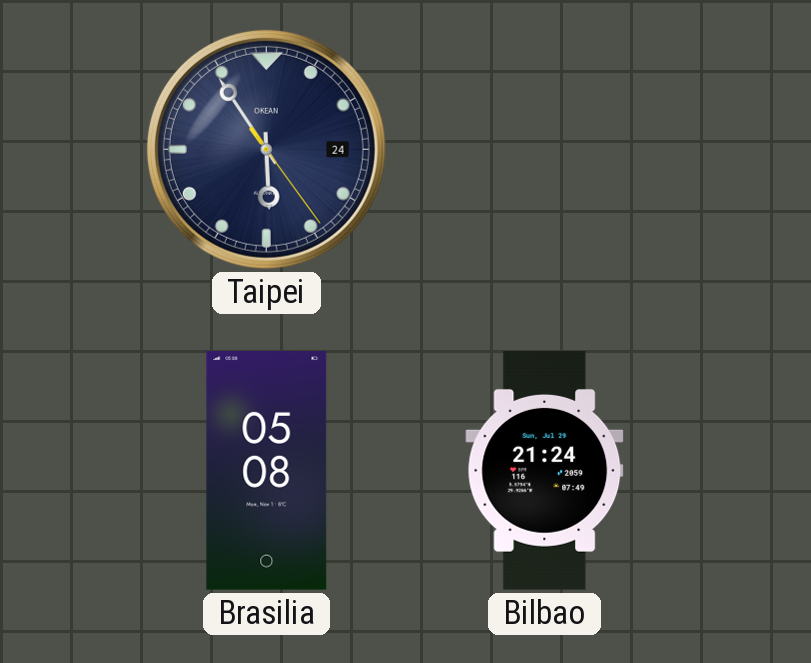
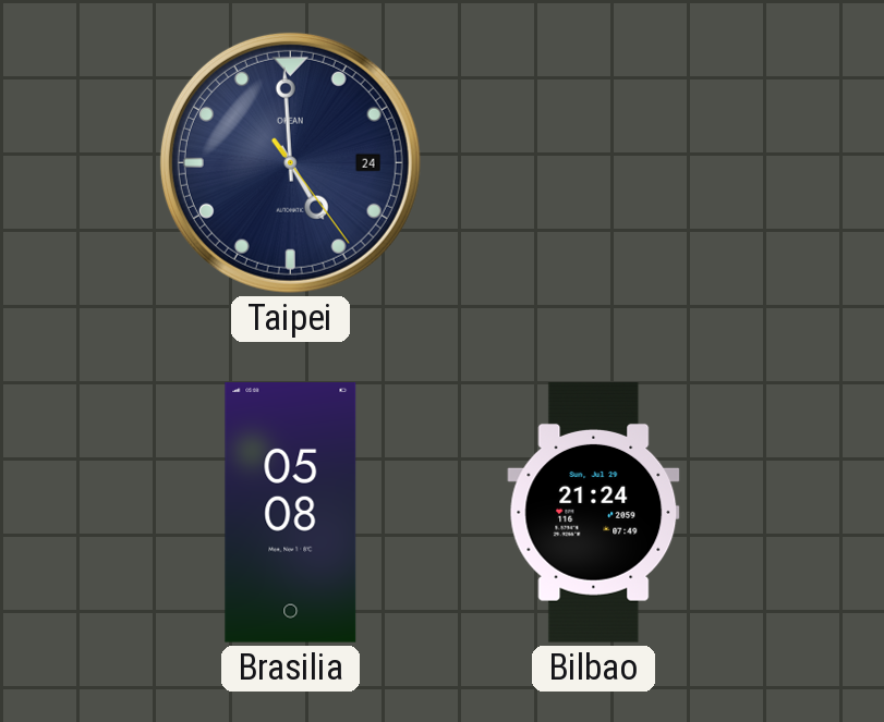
Taipei: 5:54 -> 4:59
